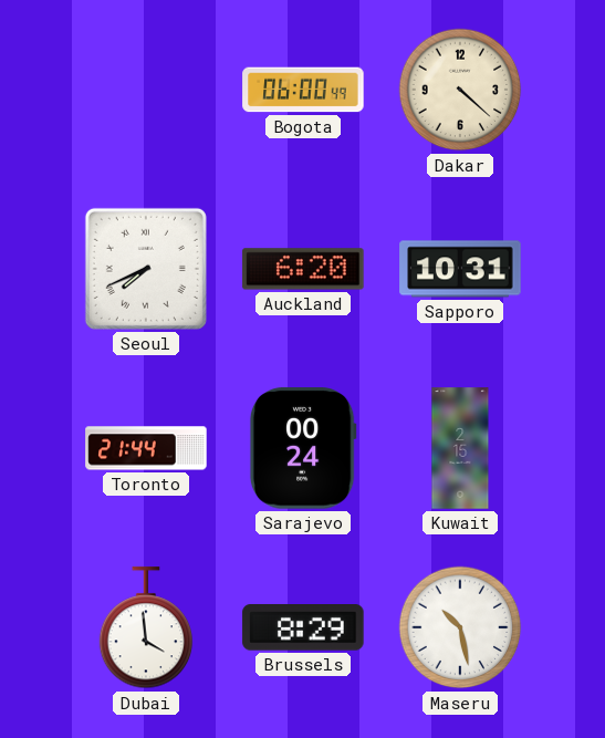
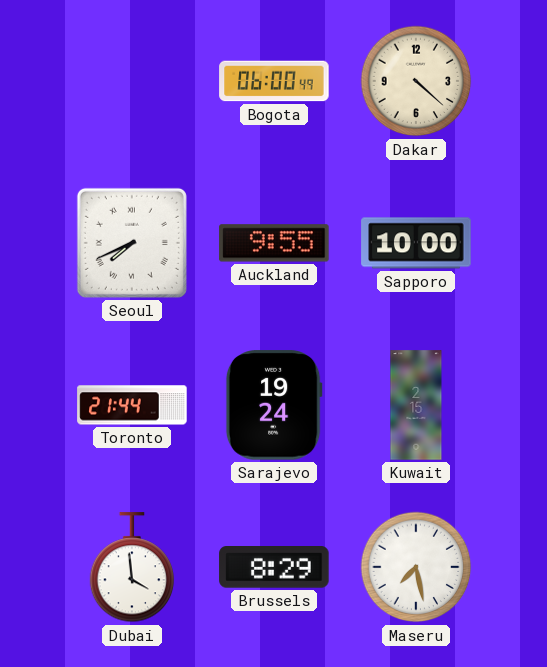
Auckland: 6:20 -> 9:55
Sapporo: 10:31 -> 10:00
Sarajevo: 00:24 -> 19:24
Maseru: 10:28 -> 7:28
